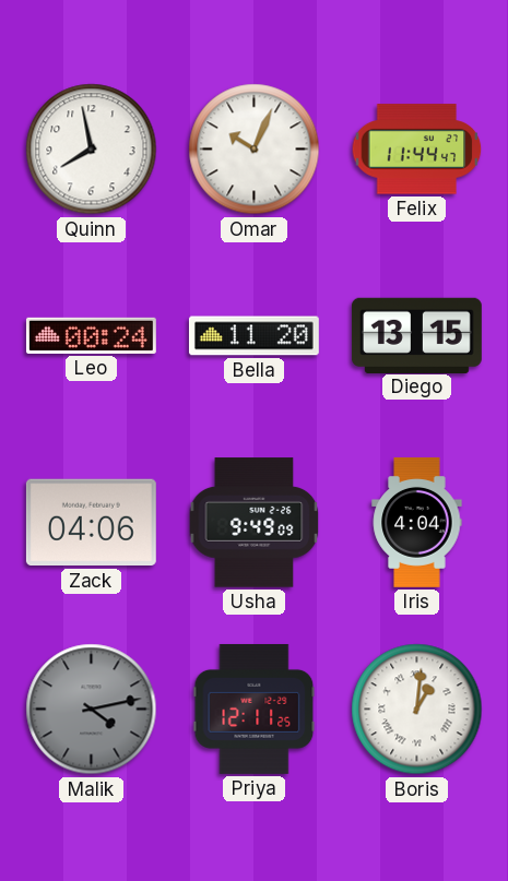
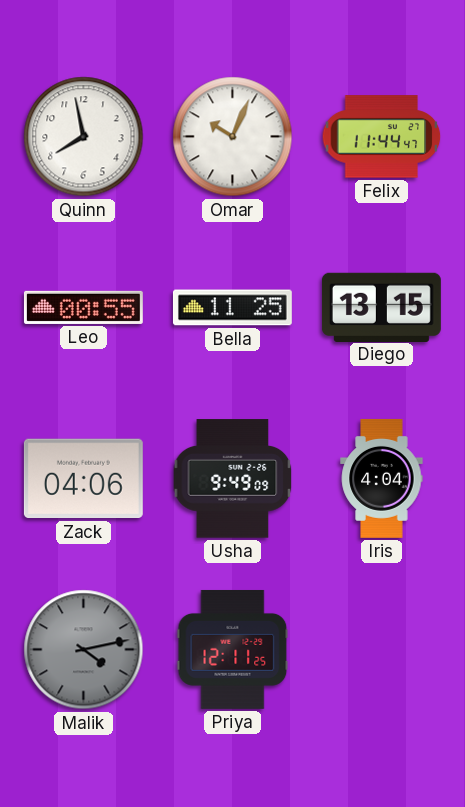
Leo: 00:24 -> 00:55
Bella: 11:20 -> 11:25
Boris: 1:01 -> none
